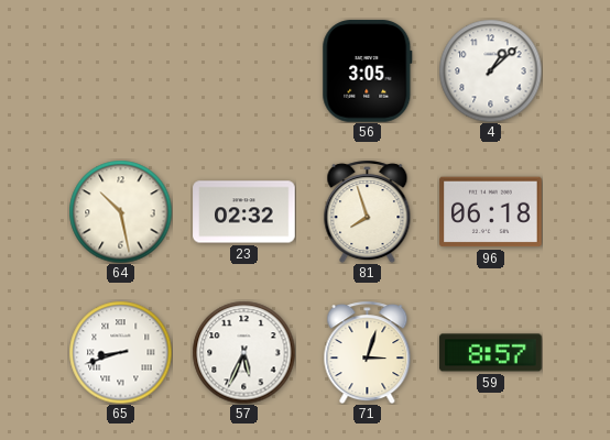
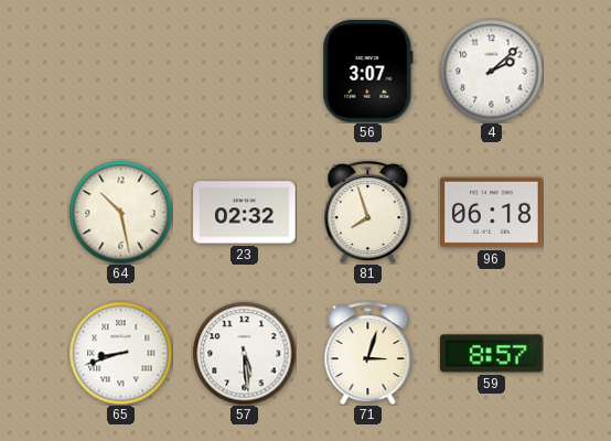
56: 3:05 -> 3:07
4: 1:08 -> 2:08
57: 5:34 -> 5:29
